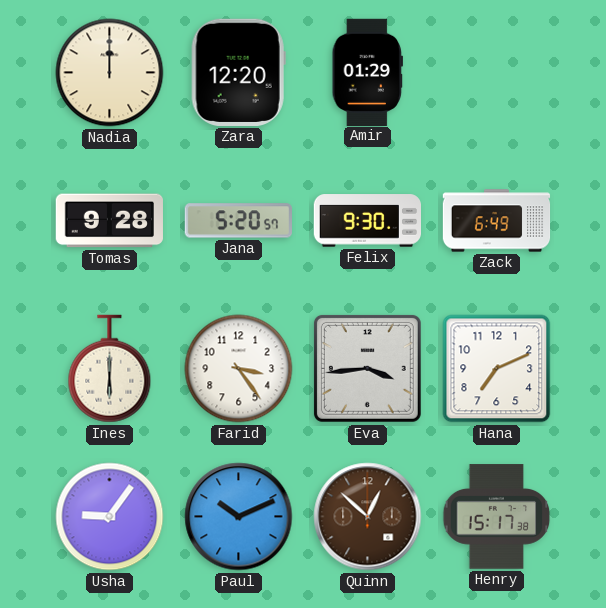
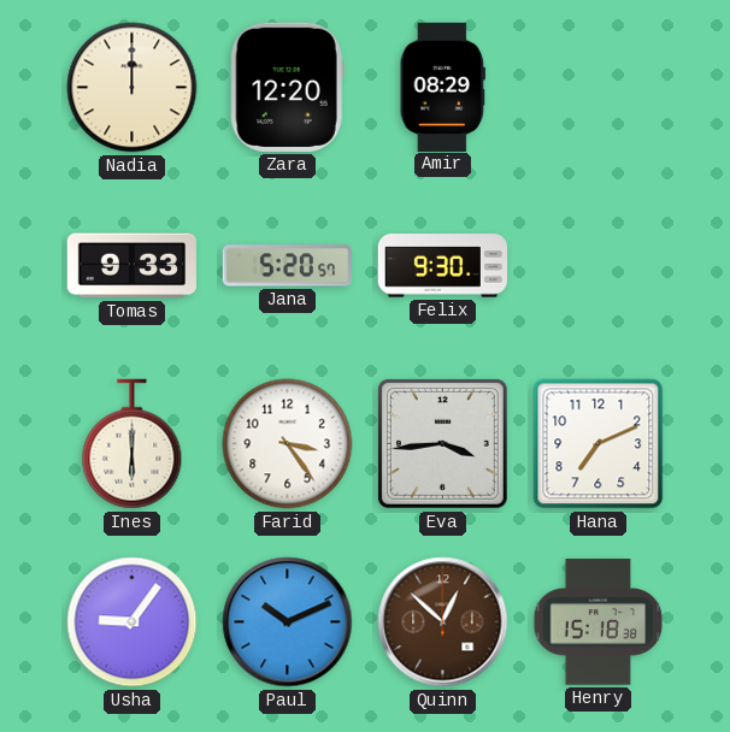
Amir: 01:29 -> 08:29
Tomas: 9:28 -> 9:33
Zack: 6:49 -> none
Henry: 15:17 -> 15:18
